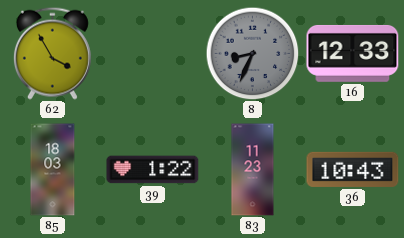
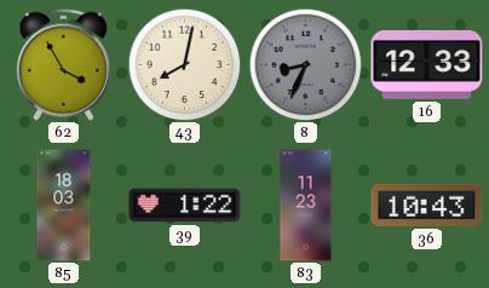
43: none -> 8:02
